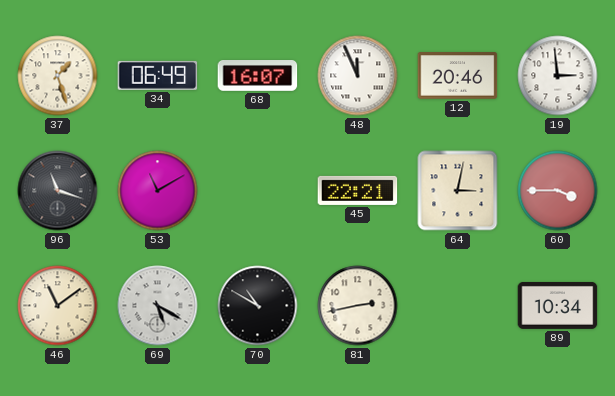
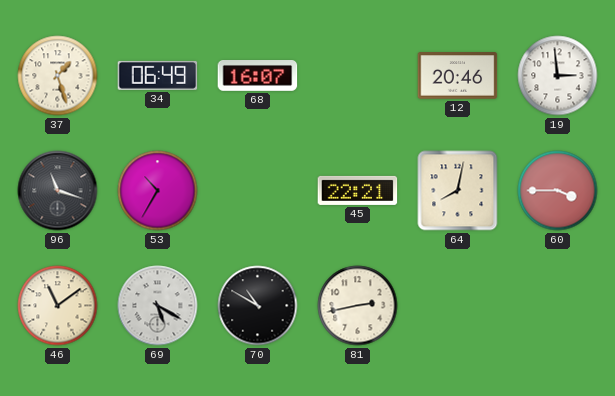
48: 11:56 -> none
53: 11:10 -> 10:35
64: 3:02 -> 8:02
89: 10:34 -> none
